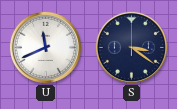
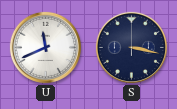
S: 3:21 -> 3:17
